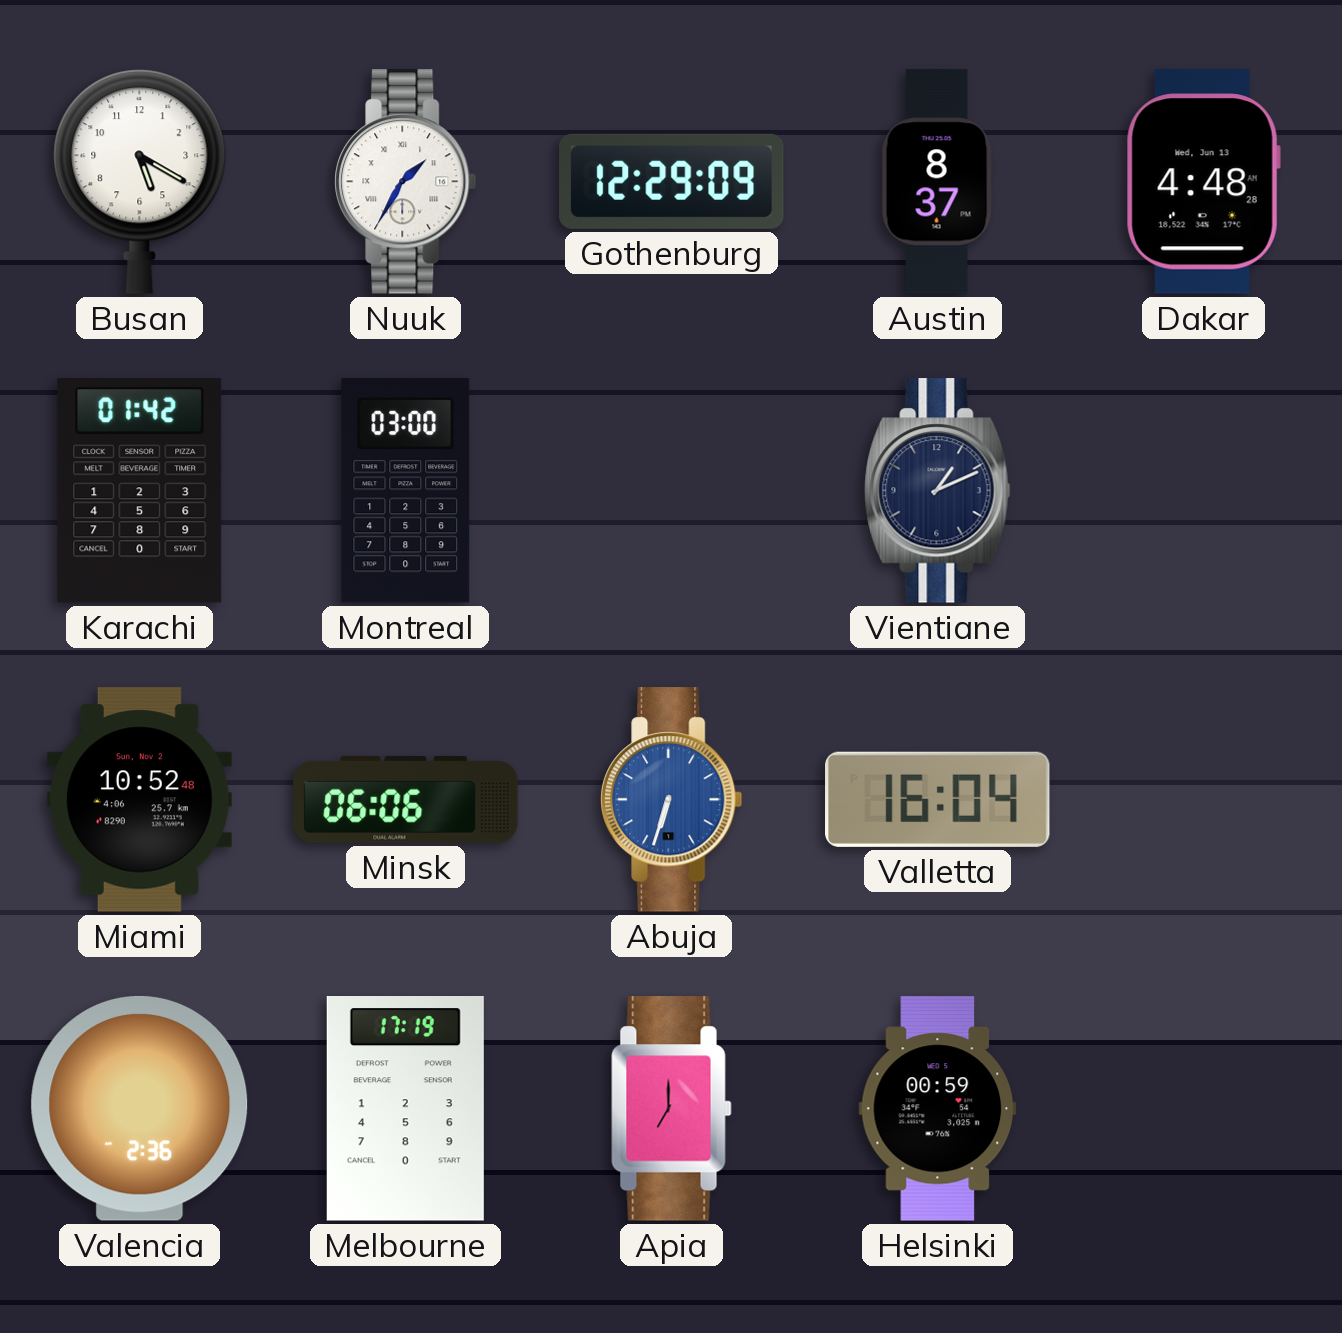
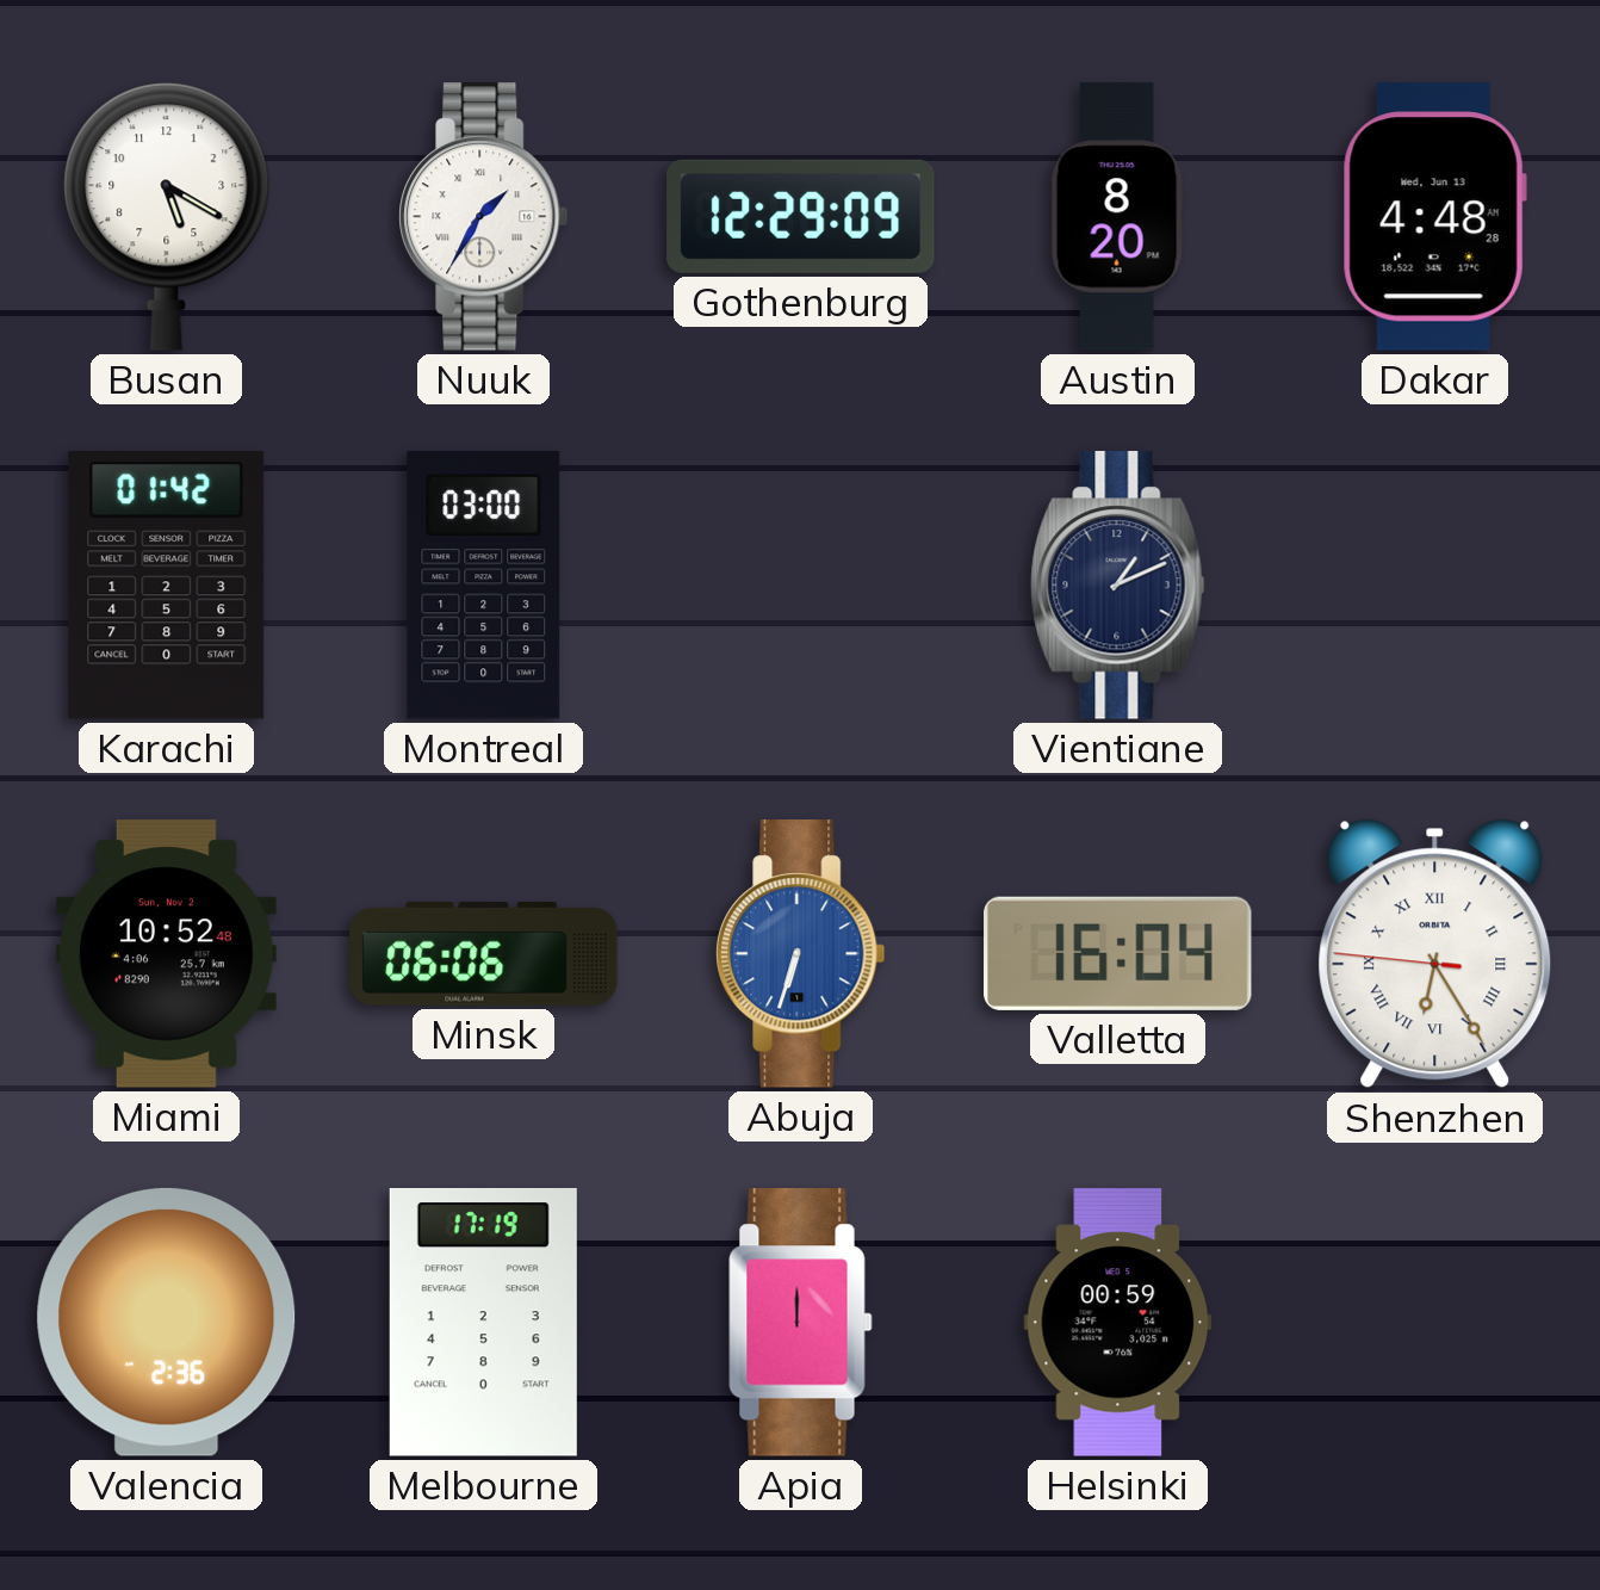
Austin: 8:37 -> 8:20
Shenzhen: none -> 6:24
Apia: 7:00 -> 12:00
